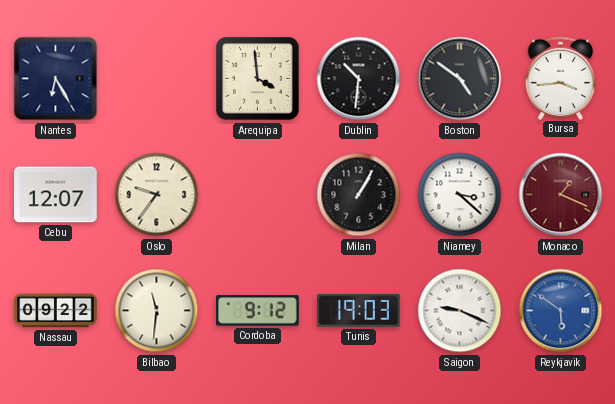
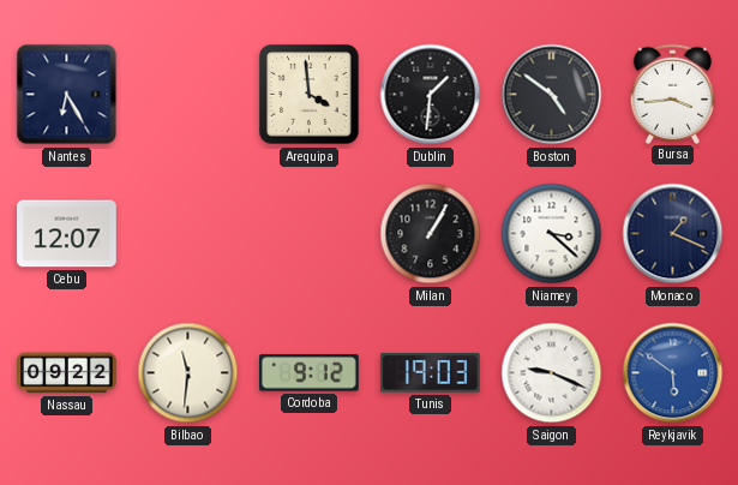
Dublin: 10:31 -> 1:31
Oslo: 9:36 -> none
Monaco dial: burgundy -> navy
